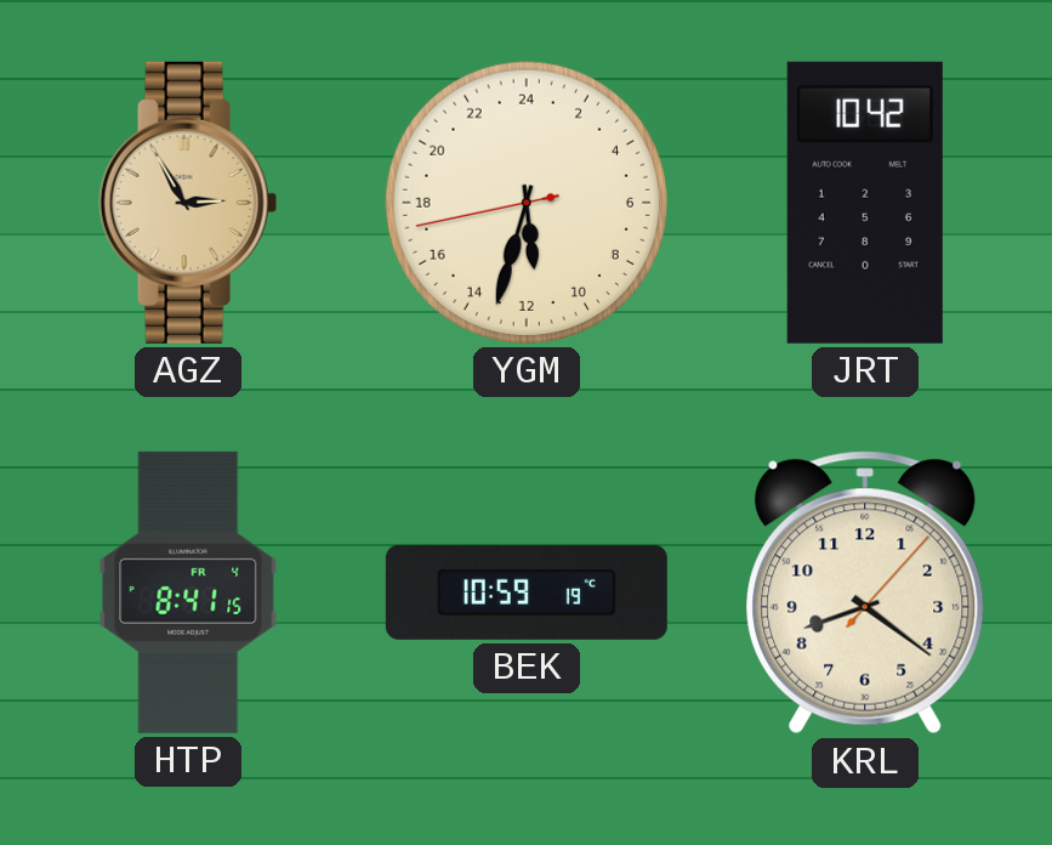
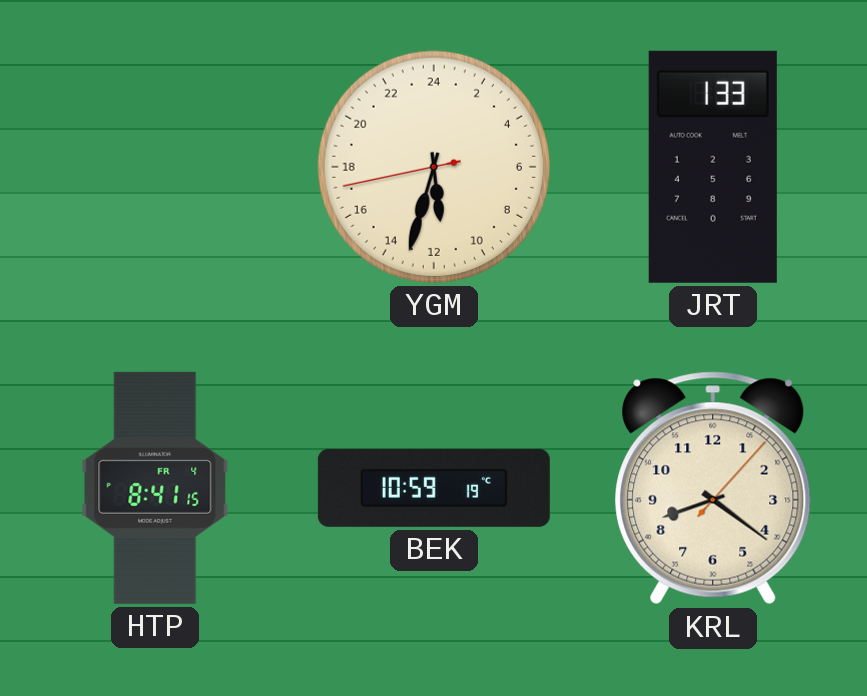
AGZ: 2:55 -> none
JRT: 10:42 -> 1:33
